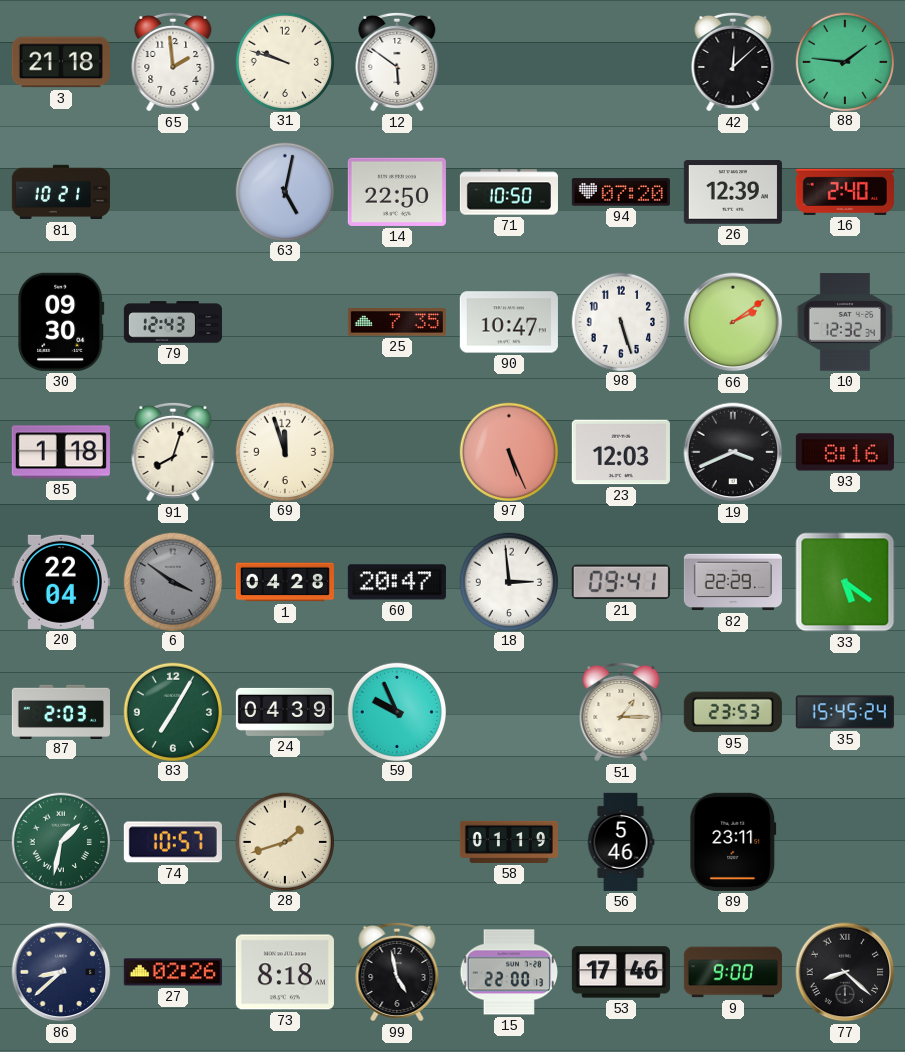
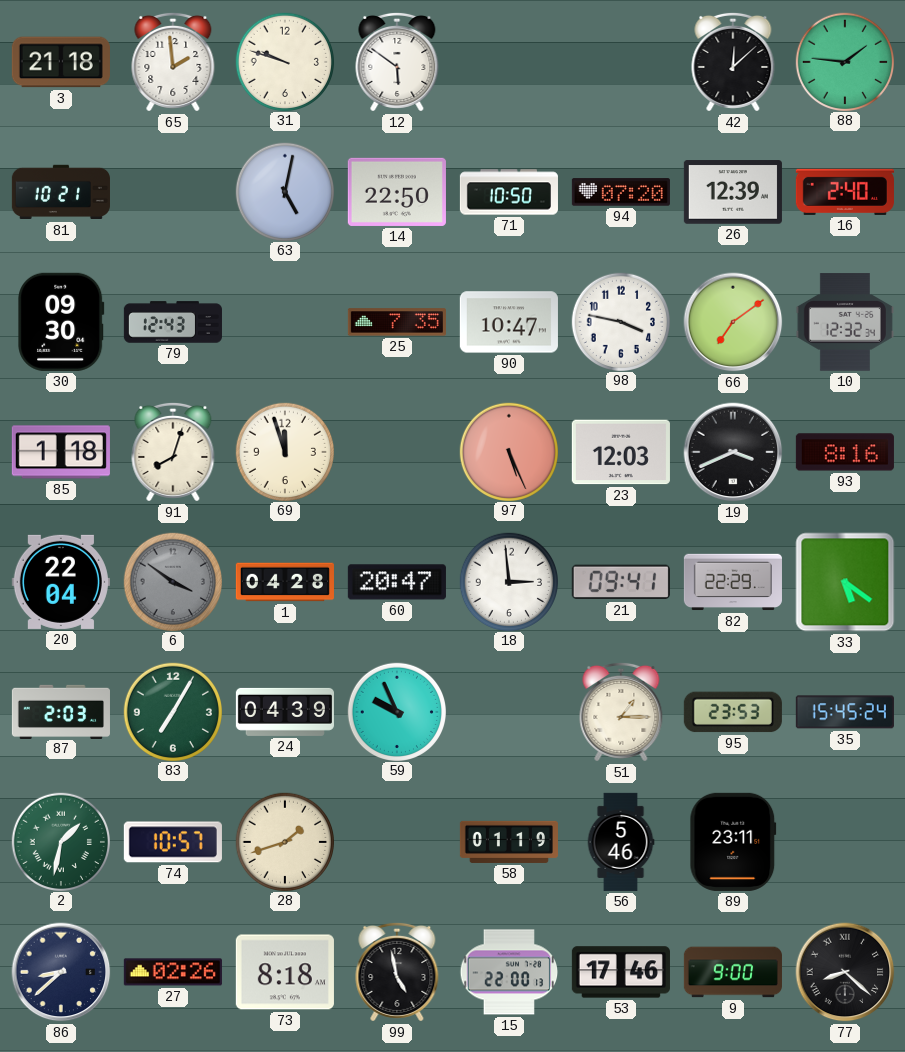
98: 5:27 -> 3:47
66: 2:09 -> 7:09
